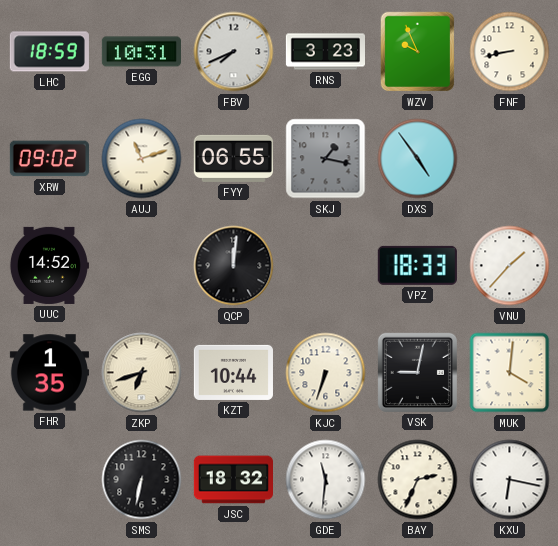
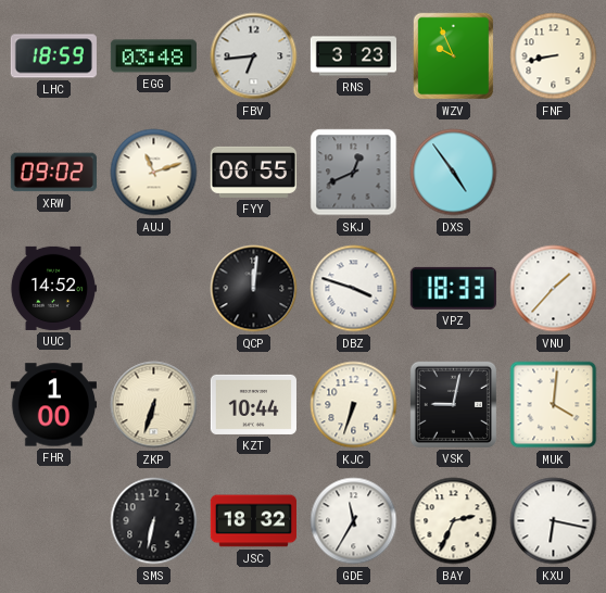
EGG: 10:31 -> 03:48
FBV: 7:41 -> 6:44
SKJ: 1:17 -> 12:41
DBZ: none -> 3:48
FHR: 1:35 -> 1:00
ZKP: 6:42 -> 6:33
GDE: 11:31 -> 11:35
